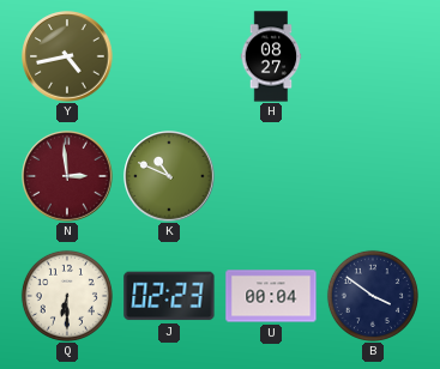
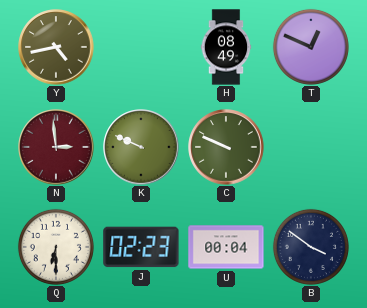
H: 08:27 -> 08:49
T: none -> 12:49
K: 10:49 -> 9:49
C: none -> 9:49
